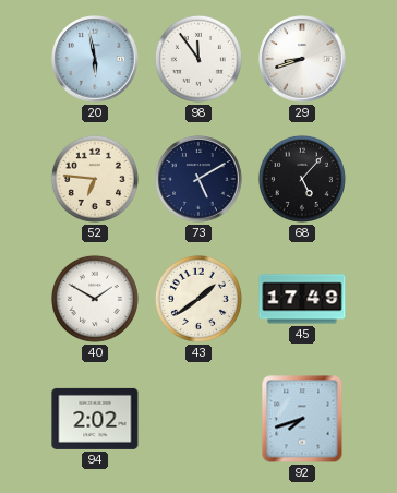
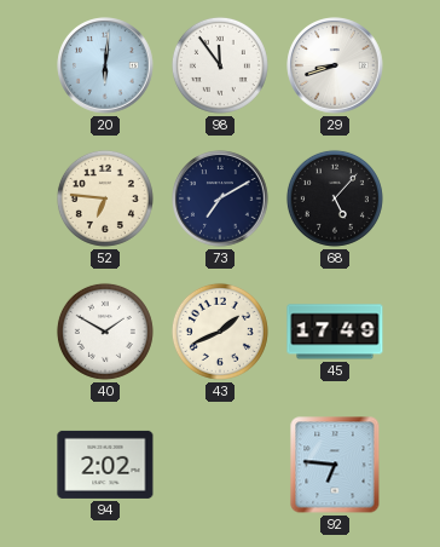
20: 5:58 -> 6:01
73: 5:10 -> 7:10
43: 1:39 -> 1:41
92: 7:42 -> 6:46
